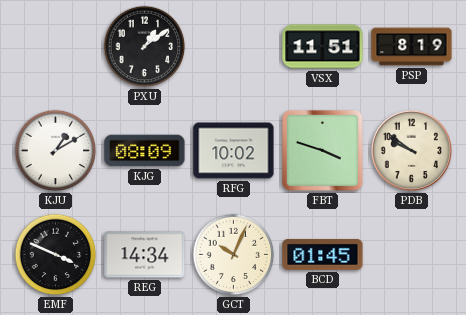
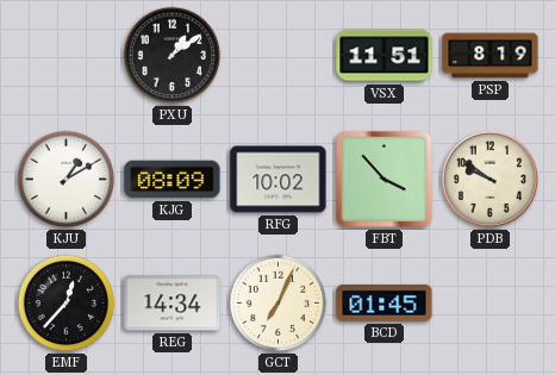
FBT: 3:48 -> 3:53
EMF: 3:49 -> 12:37
GCT: 10:04 -> 7:04
